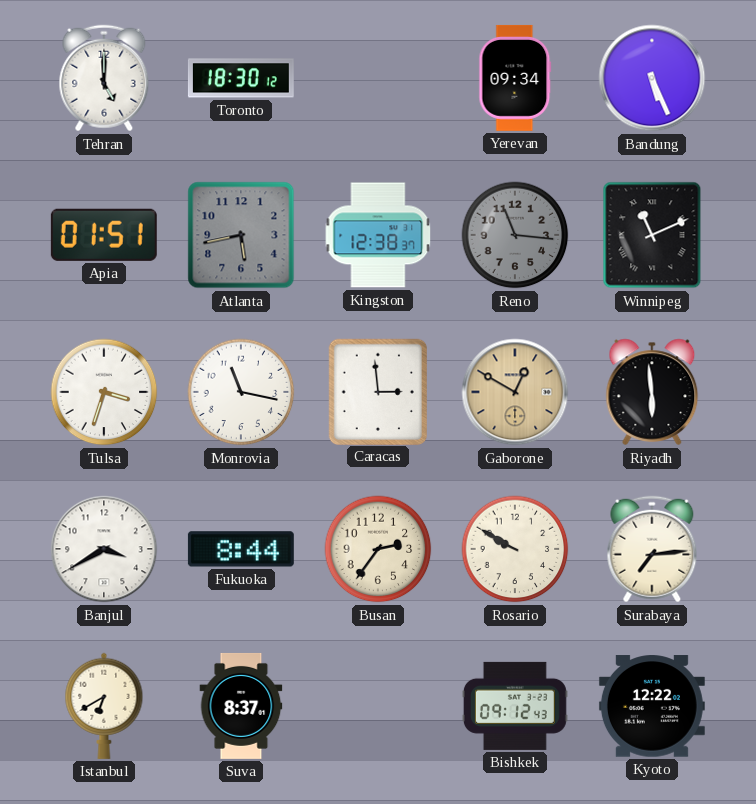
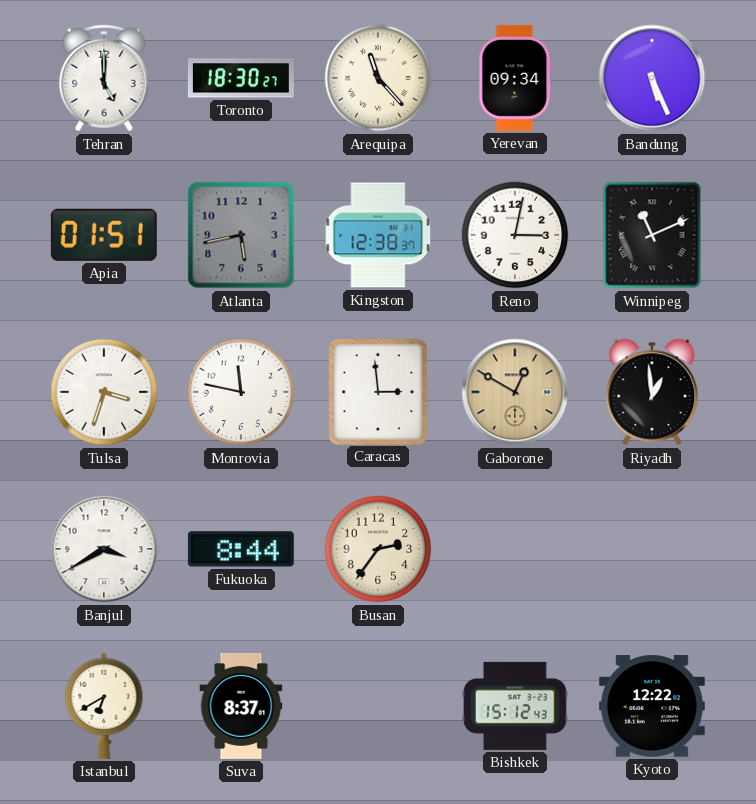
Toronto: 18:30:12 -> 18:30:27
Arequipa: none -> 11:23
Reno: 11:16 -> 3:02
Reno dial: grey -> white
Monrovia: 11:17 -> 11:47
Riyadh: 5:59 -> 12:59
Rosario: 9:50 -> none
Surabaya: 7:14 -> none
Bishkek: 09:12 -> 15:12
